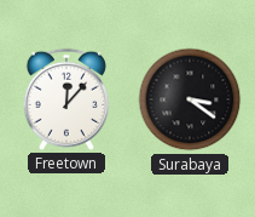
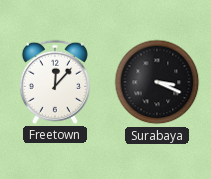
Surabaya: 3:21 -> 3:19
